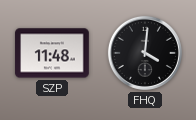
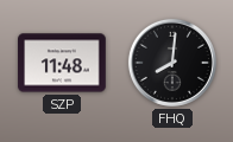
FHQ: 4:01 -> 8:01
